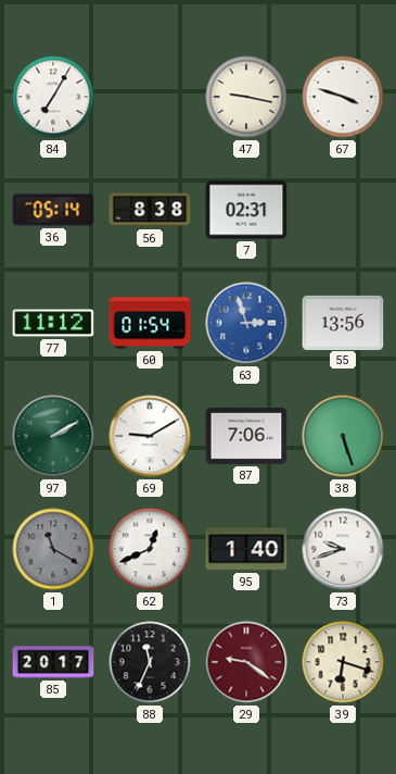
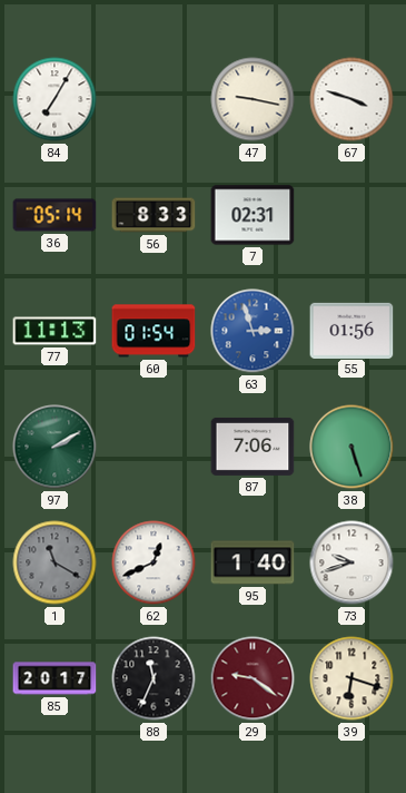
56: 8:38 -> 8:33
77: 11:12 -> 11:13
55: 13:56 -> 01:56
69: 9:10 -> none
